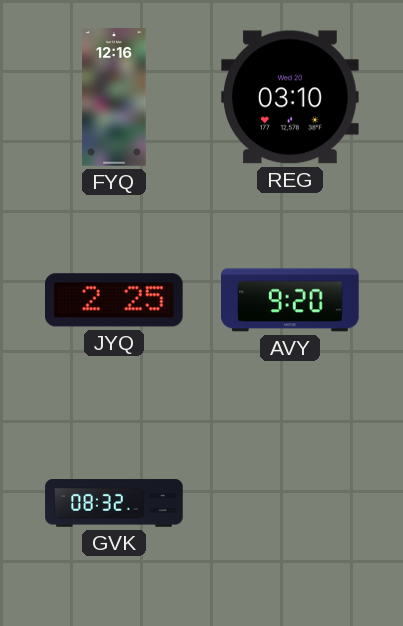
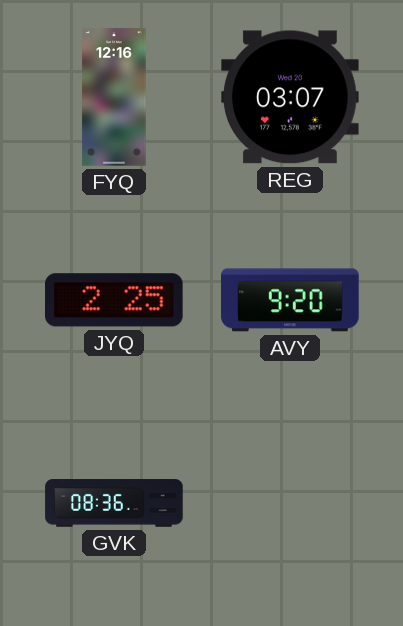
REG: 03:10 -> 03:07
GVK: 08:32 -> 08:36
